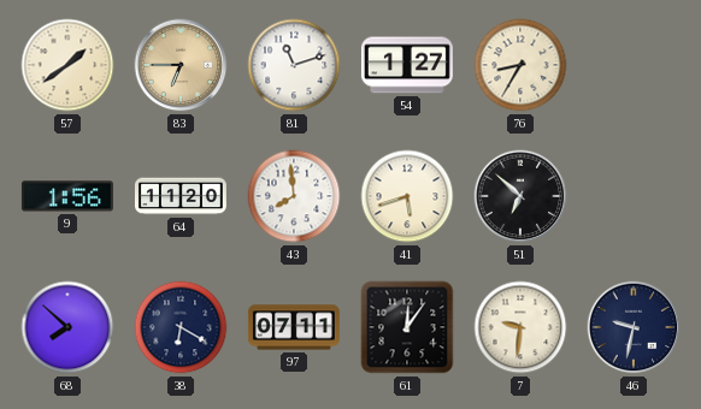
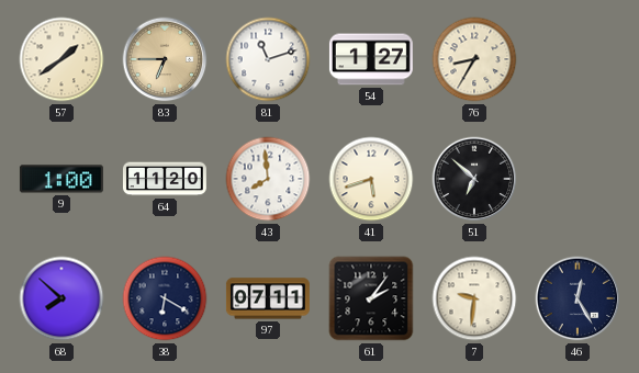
9: 1:56 -> 1:00
61: 12:06 -> 2:06
46: 9:32 -> 12:25
